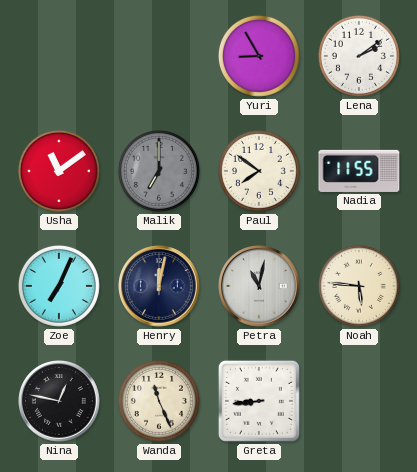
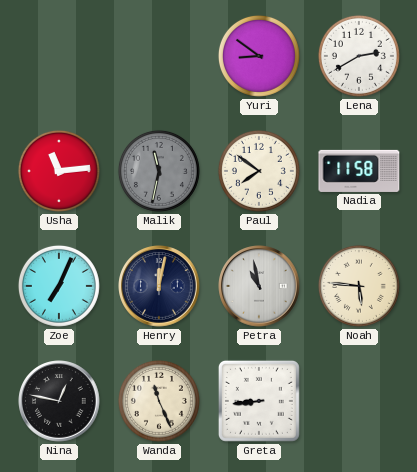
Yuri: 8:55 -> 8:51
Lena: 2:09 -> 2:40
Usha: 11:09 -> 11:14
Malik: 7:00 -> 11:32
Nadia: 11:55 -> 11:58
Petra: 11:02 -> 10:58
